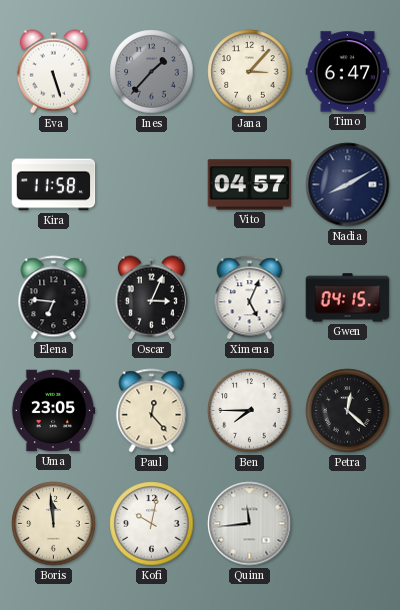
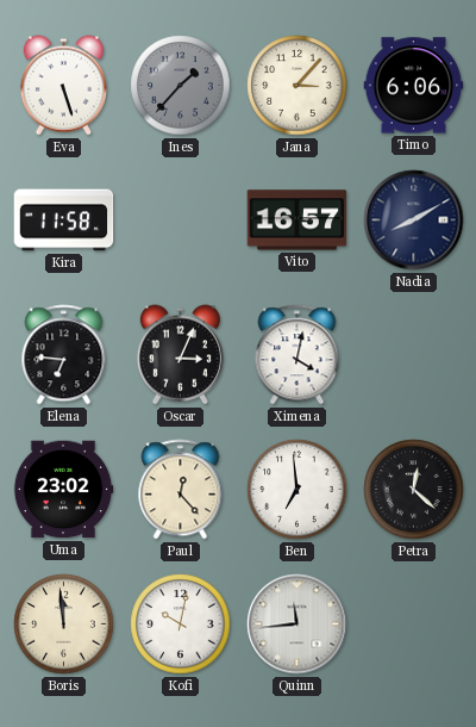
Timo: 6:47 -> 6:06
Vito: 04:57 -> 16:57
Ximena: 5:04 -> 4:02
Gwen: 04:15 -> none
Uma: 23:05 -> 23:02
Ben: 7:45 -> 6:59
